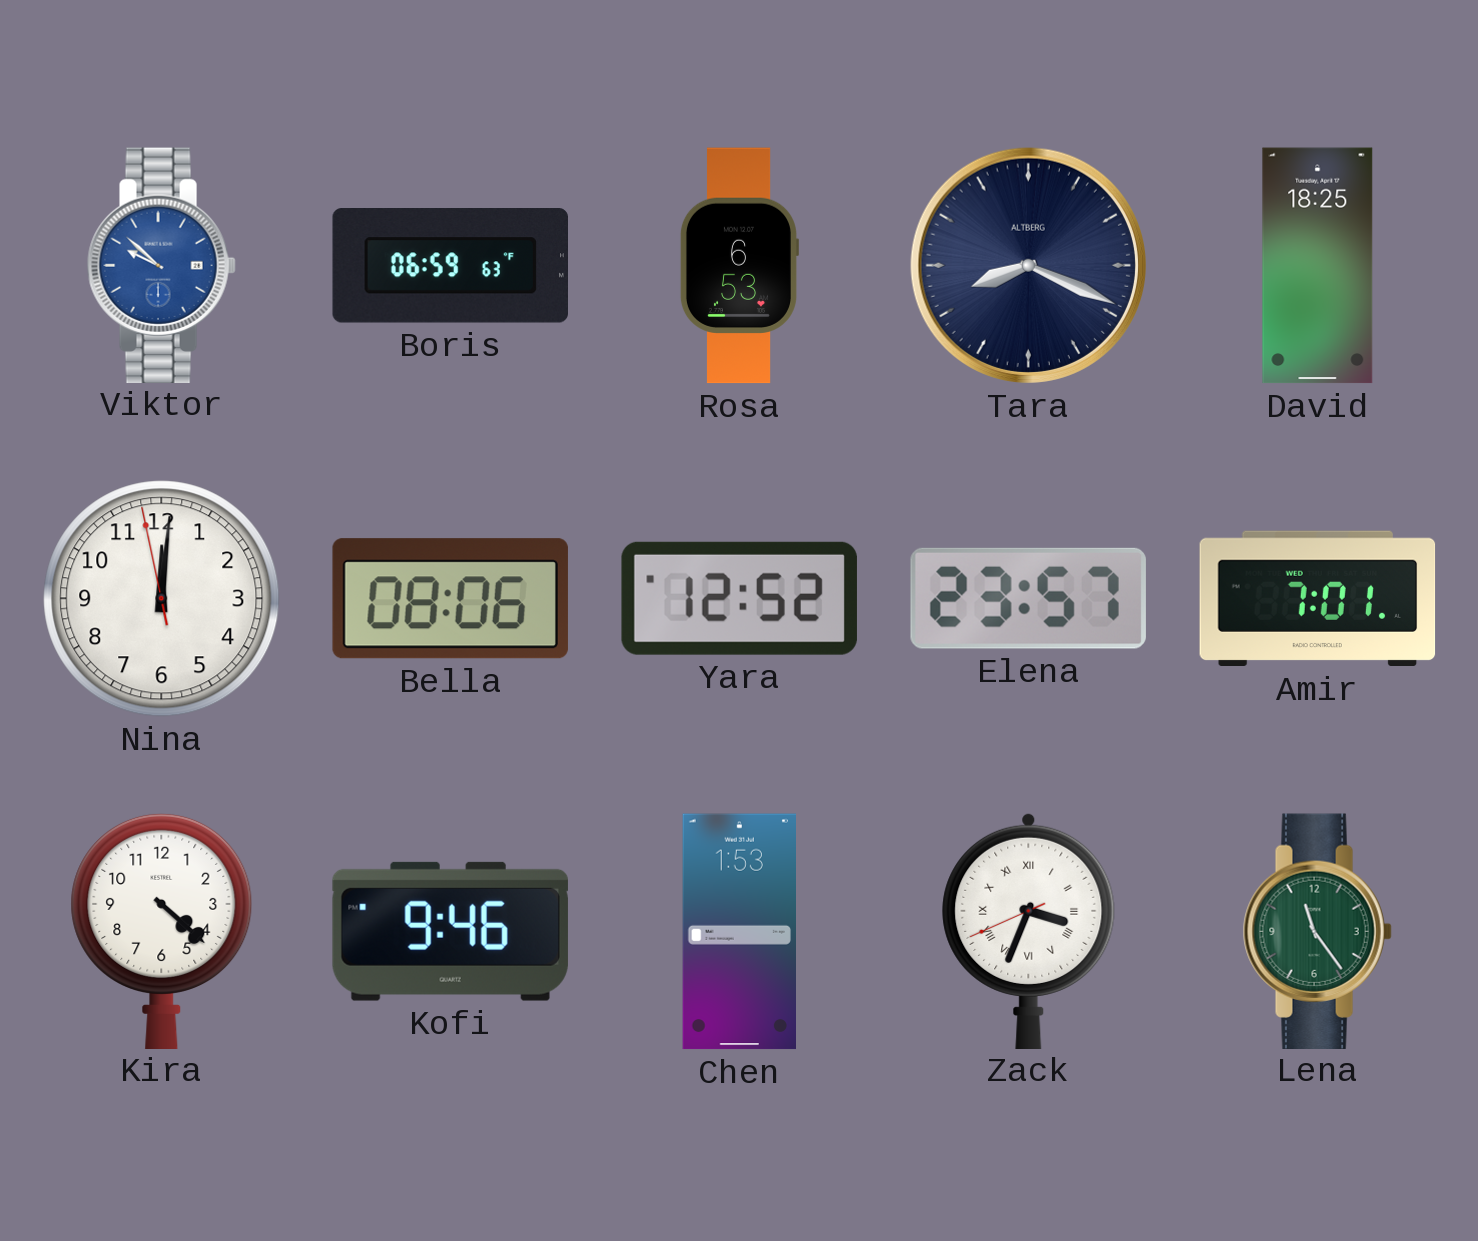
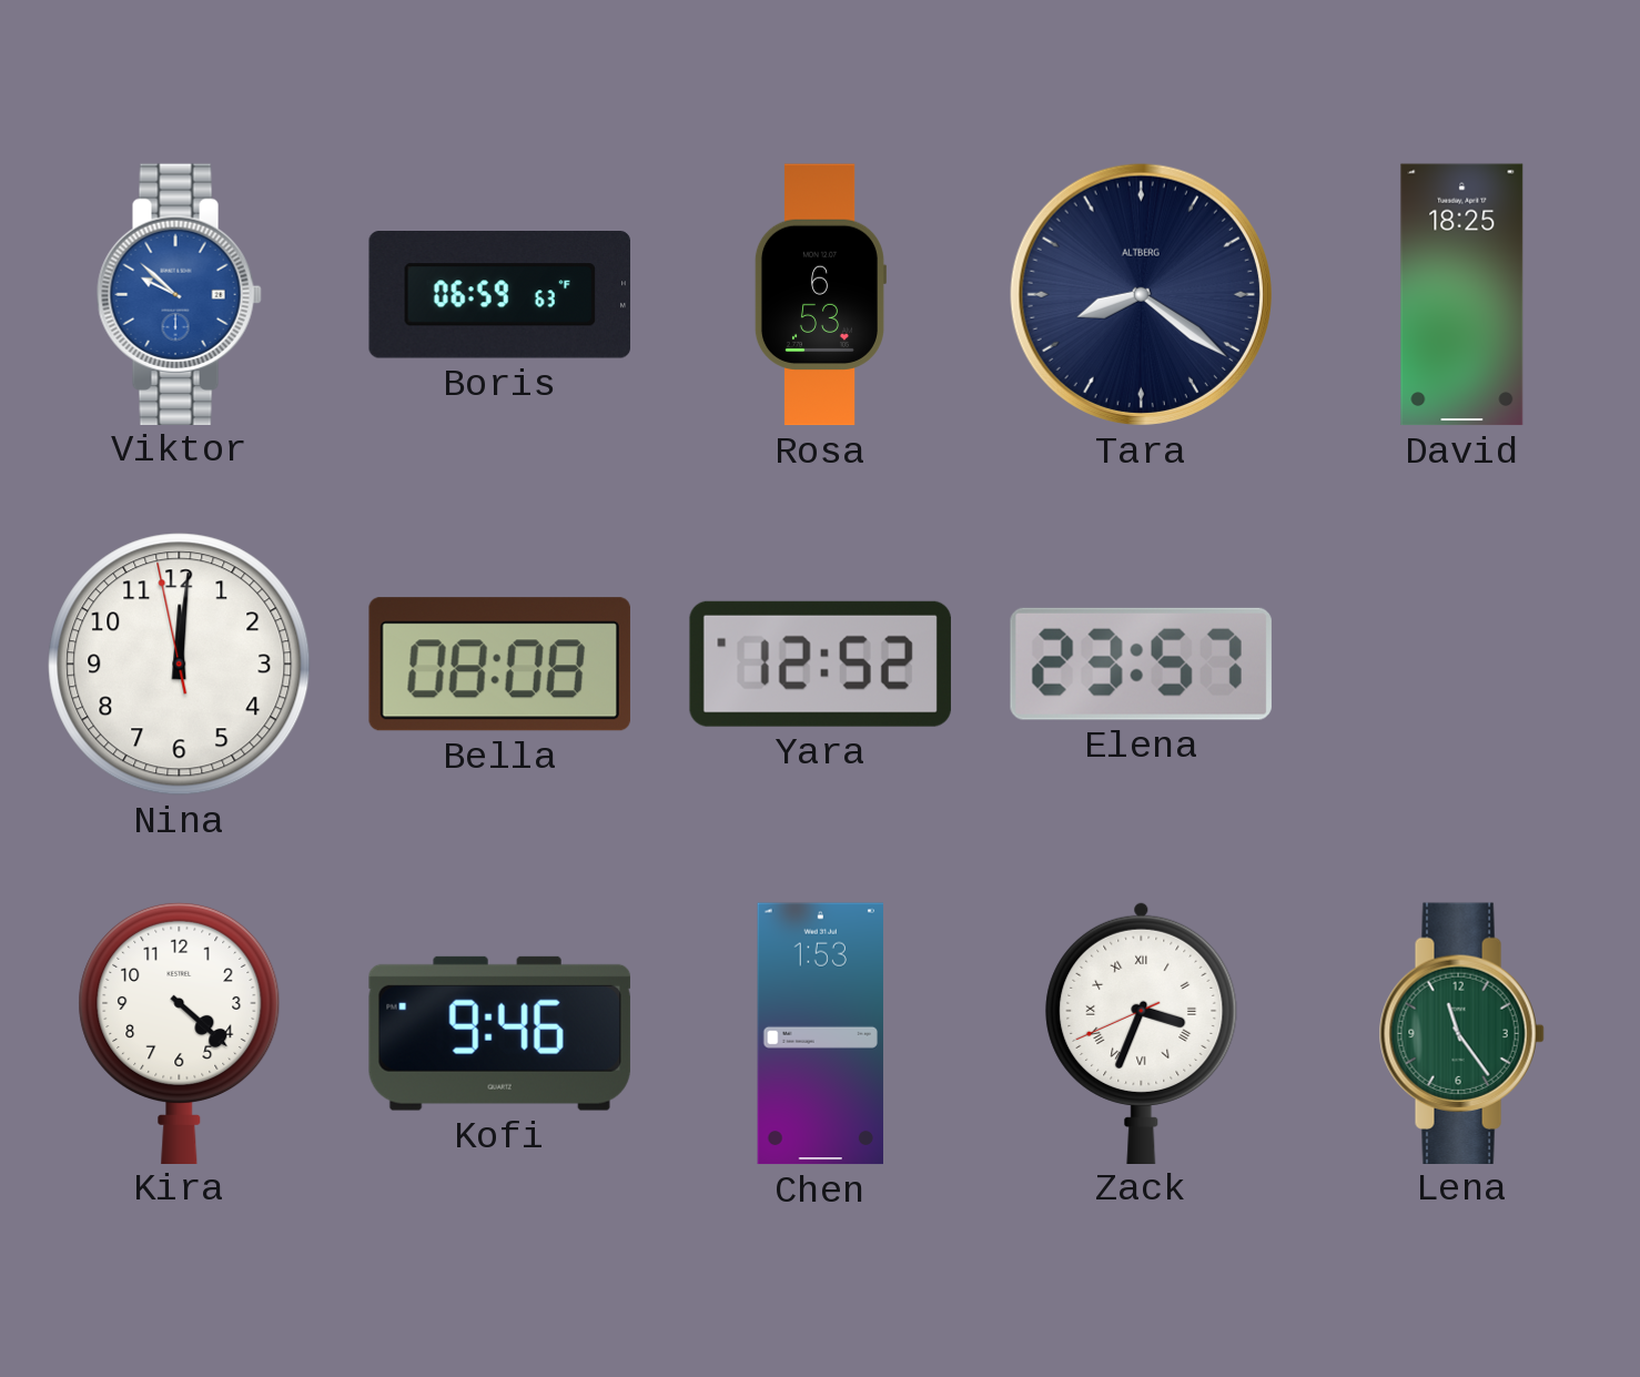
Tara: 8:19 -> 8:21
Bella: 08:06 -> 08:08
Amir: 7:01 -> none
